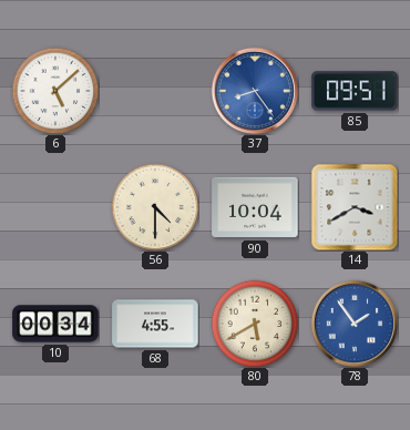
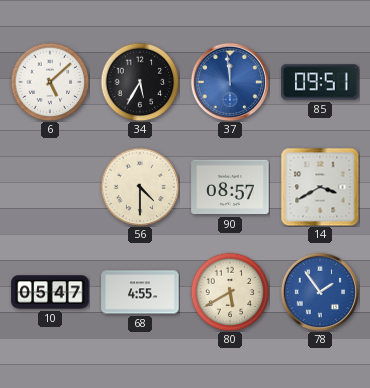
34: none -> 5:35
37: 8:24 -> 11:59
90: 10:04 -> 08:57
10: 00:34 -> 05:47
